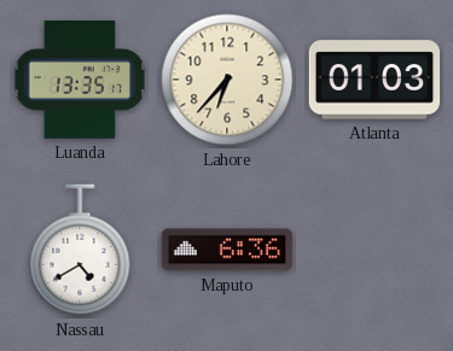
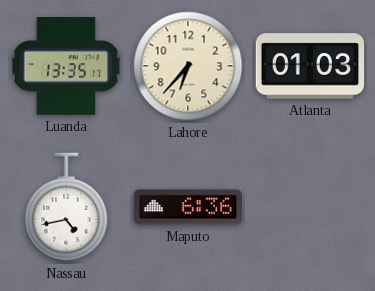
Nassau: 4:40 -> 4:43
